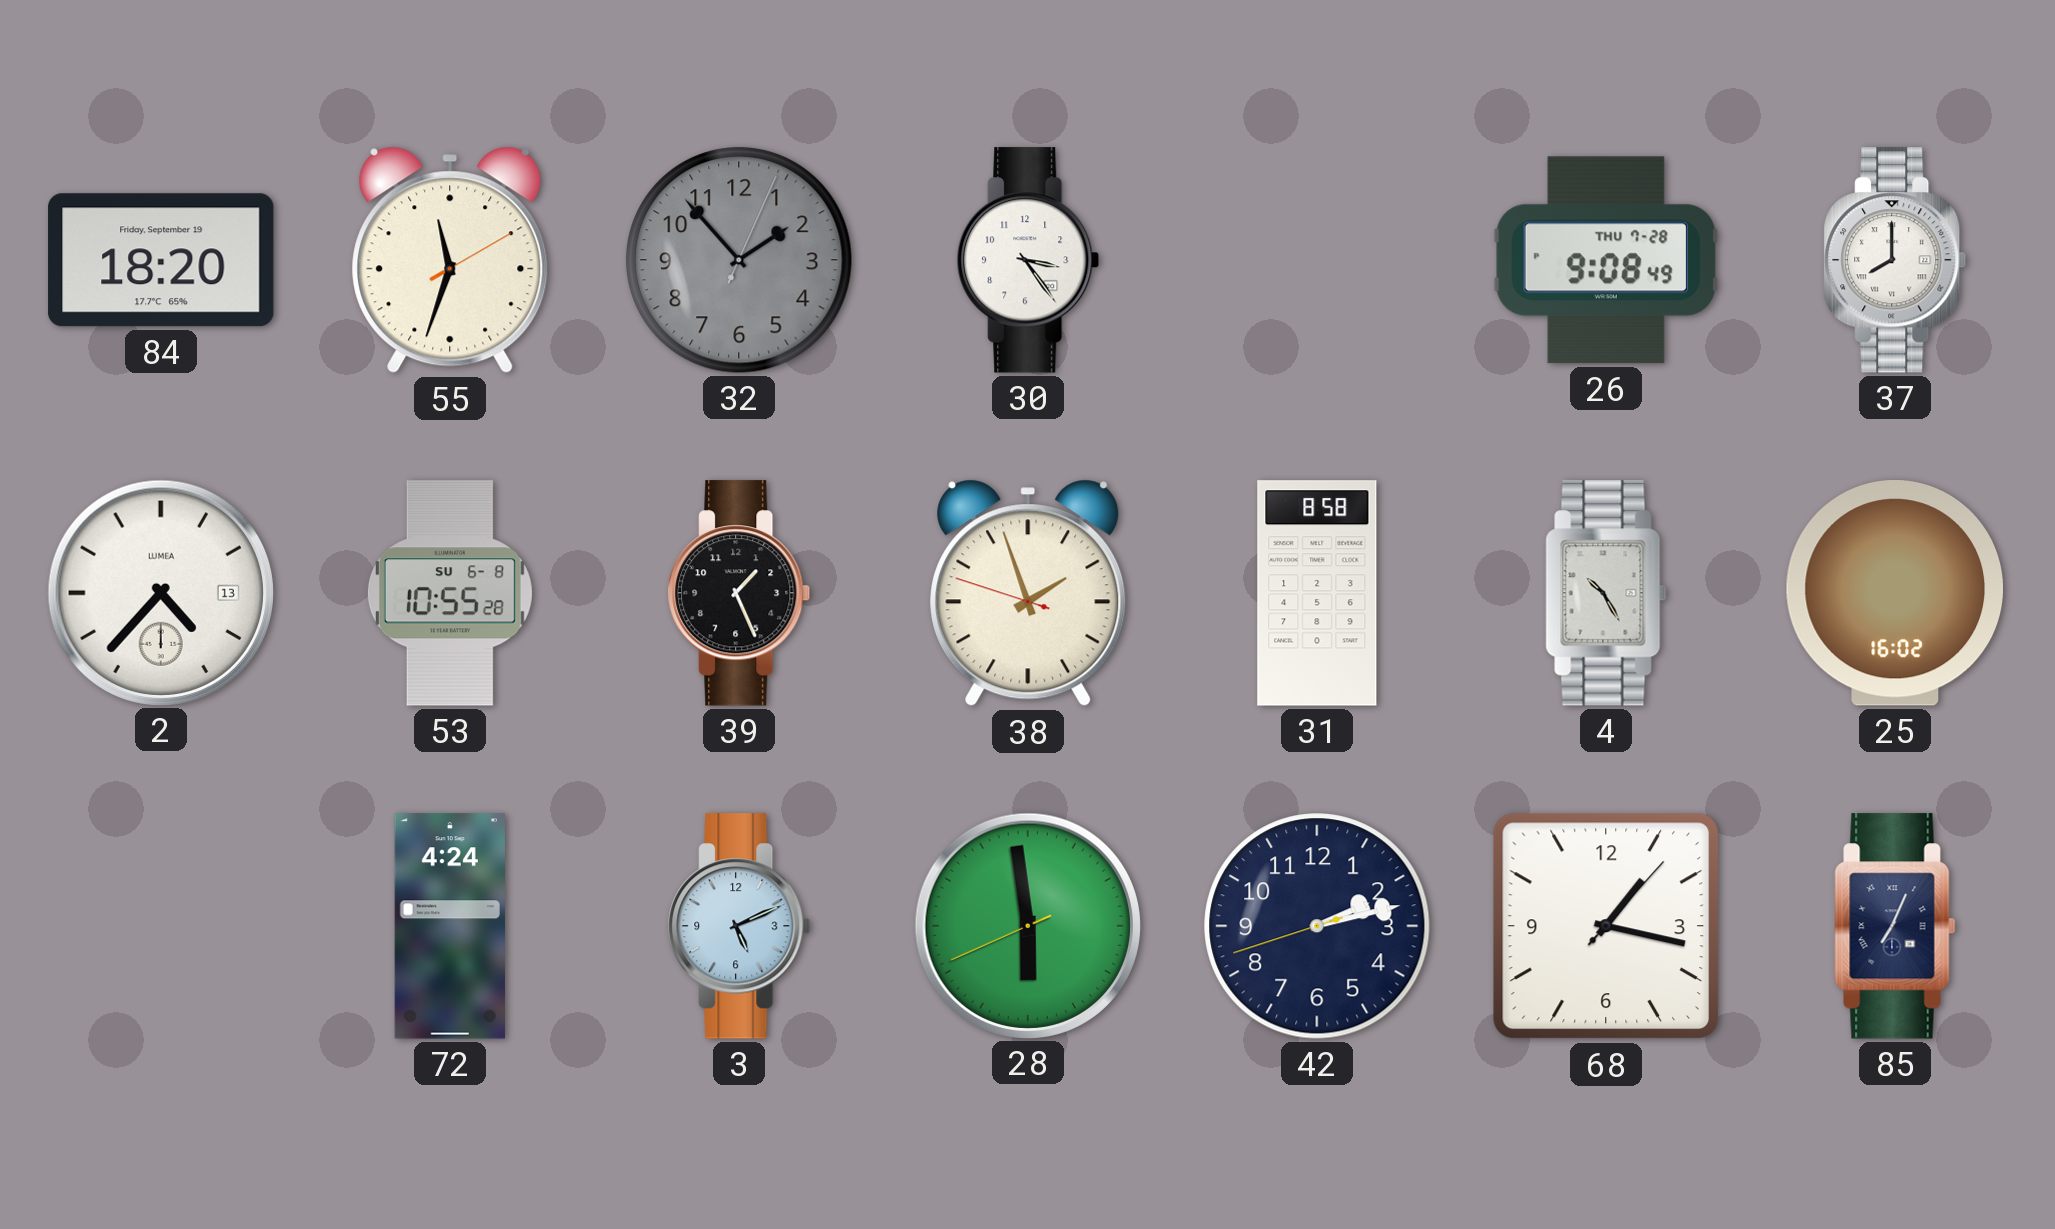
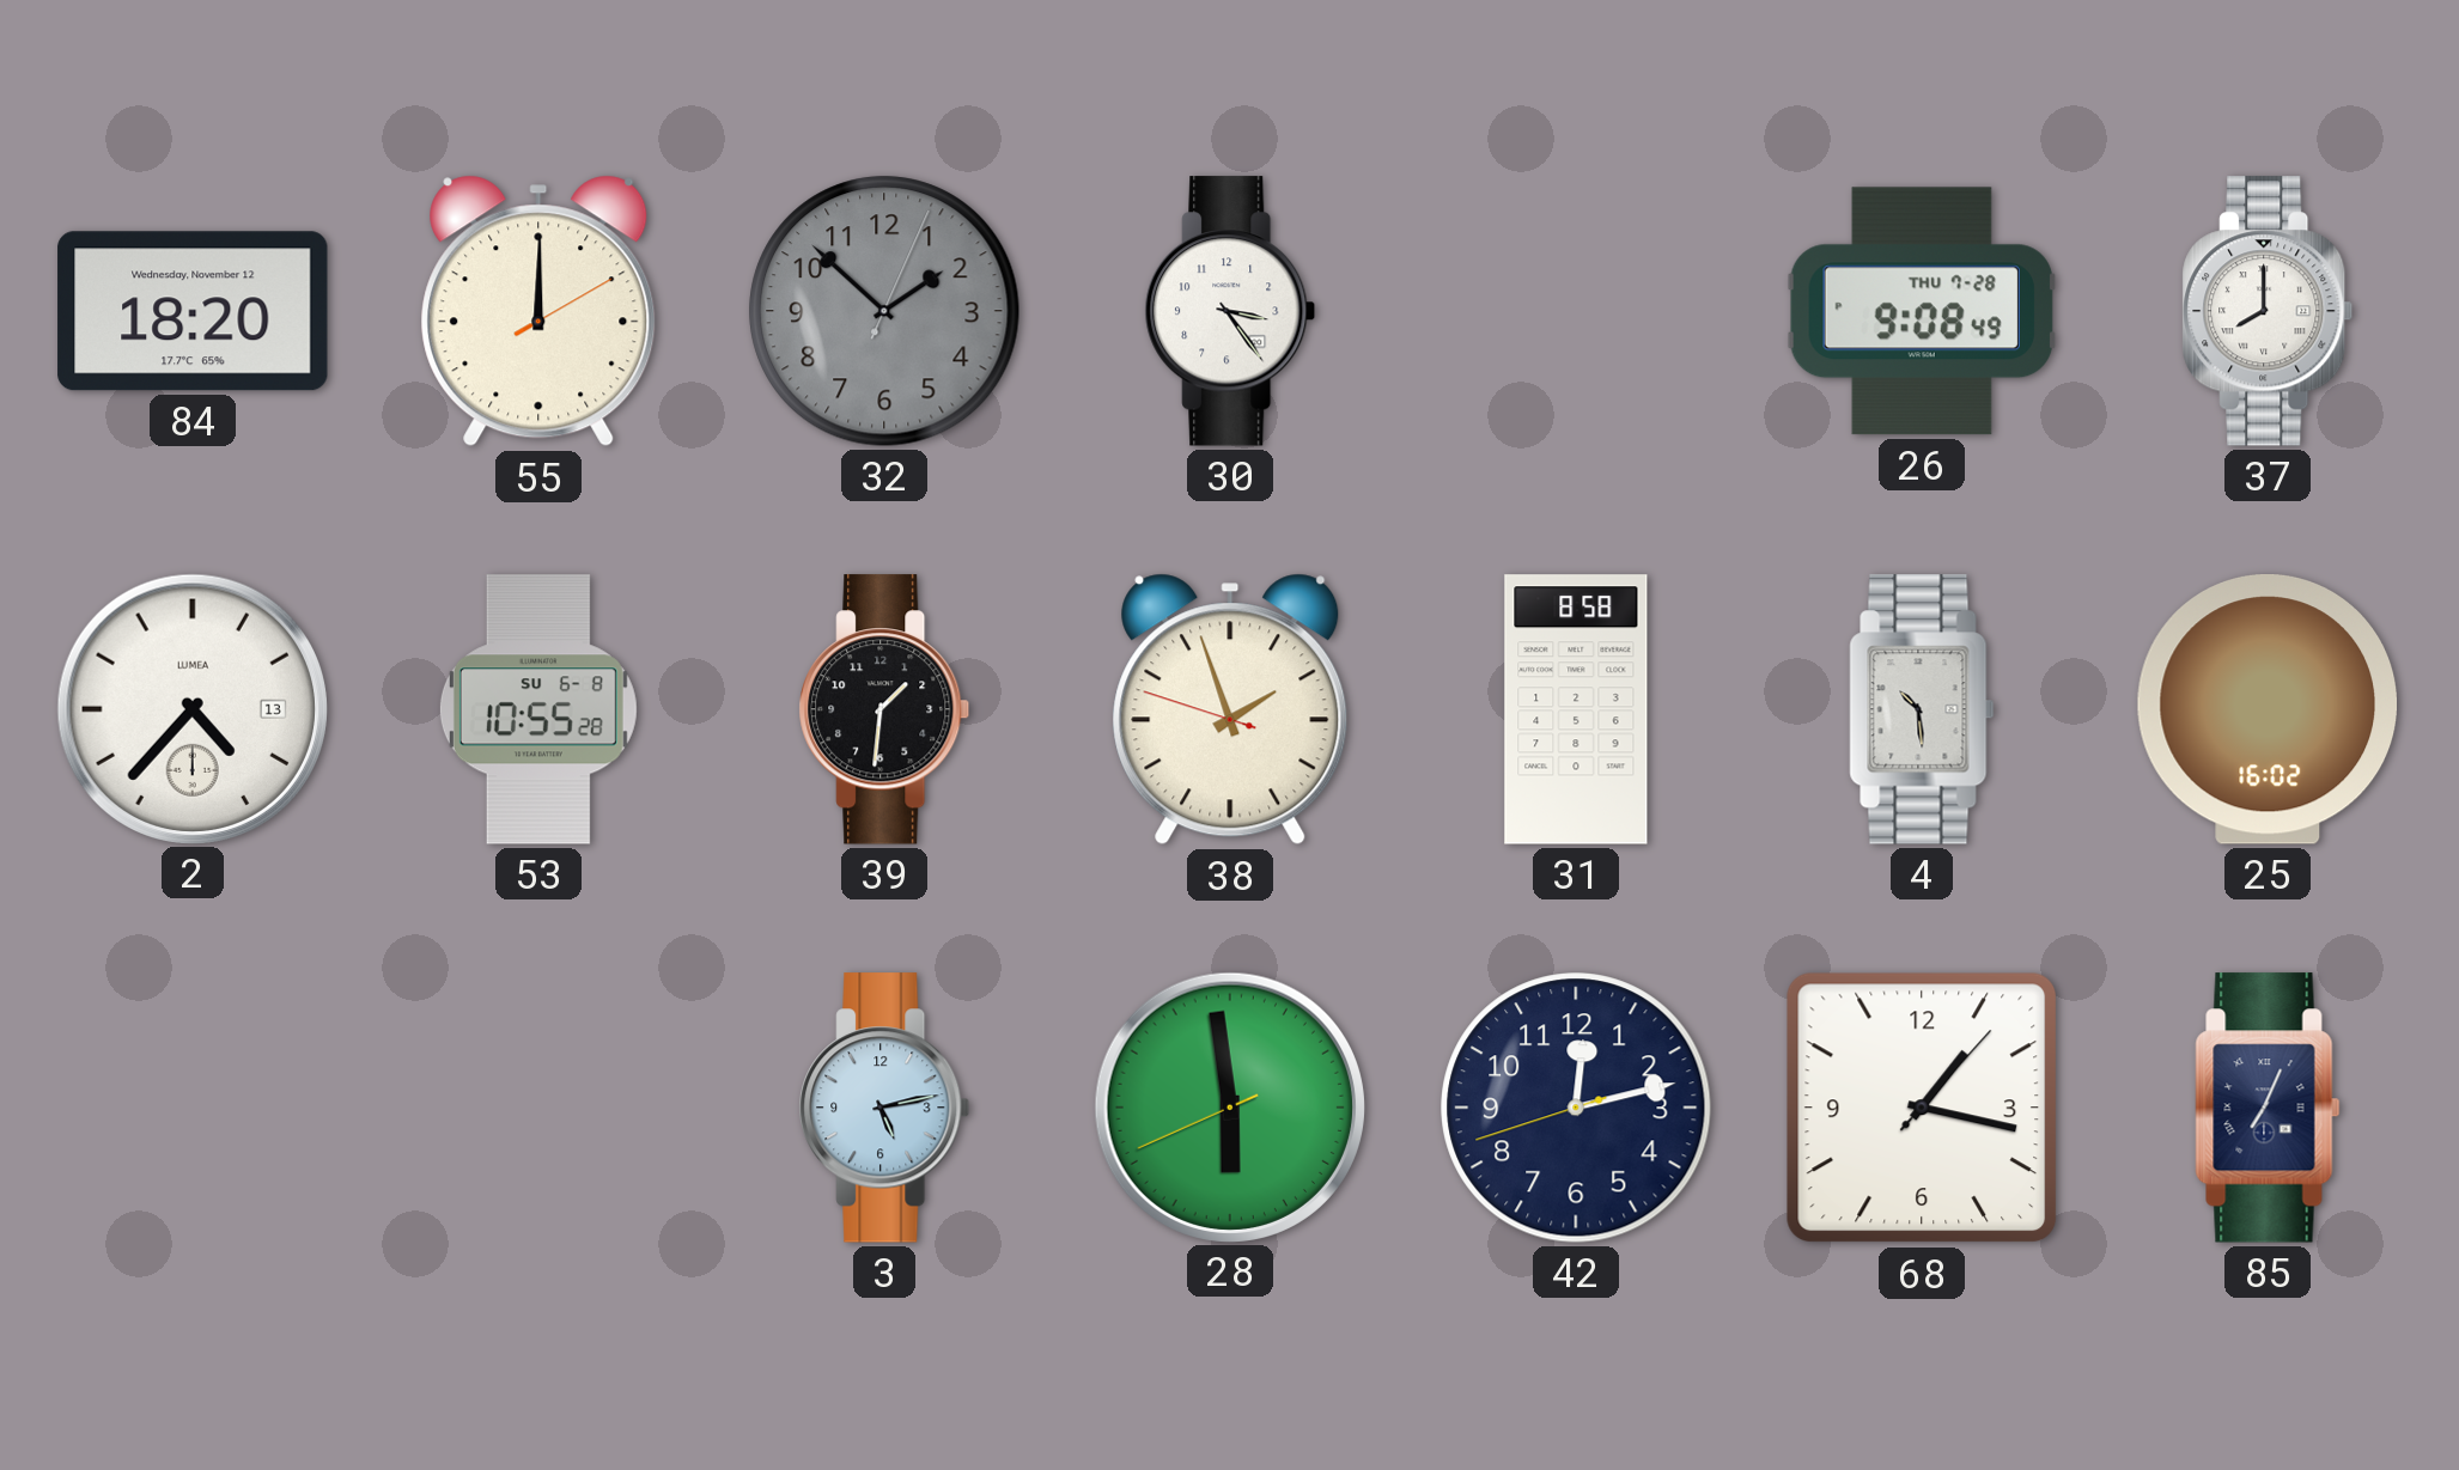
84 date: Friday, September 19 -> Wednesday, November 12
55: 11:33 -> 12:00
32: 1:53 -> 1:52
39: 1:26 -> 1:31
4: 10:25 -> 10:29
72: 4:24 -> none
3: 5:11 -> 5:13
42: 2:12 -> 12:12
